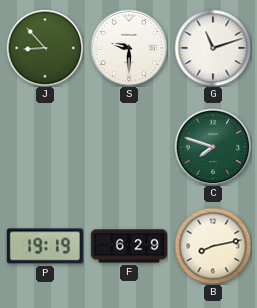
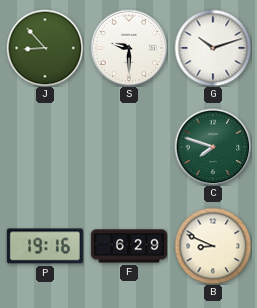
G: 11:12 -> 10:12
P: 19:19 -> 19:16
B: 8:13 -> 8:49
